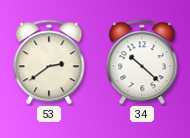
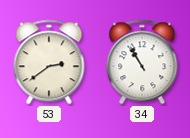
34: 10:22 -> 10:55
